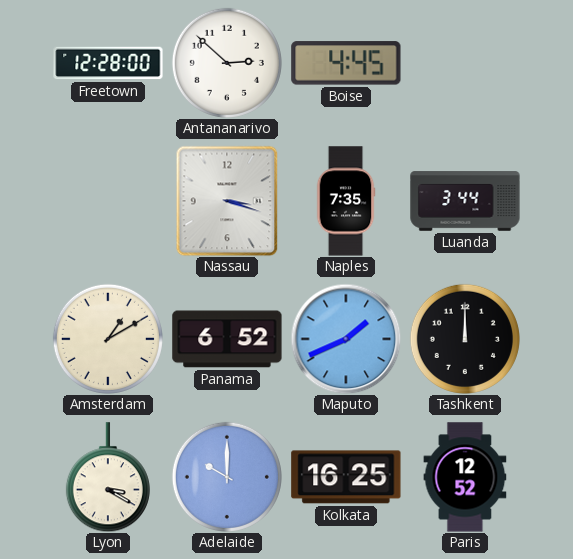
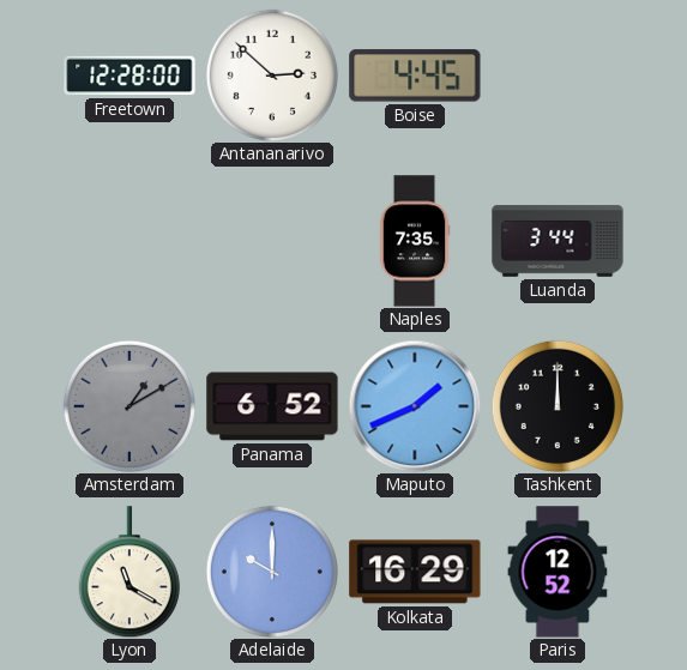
Nassau: 3:18 -> none
Amsterdam dial: cream -> grey
Lyon: 3:20 -> 11:20
Kolkata: 16:25 -> 16:29
